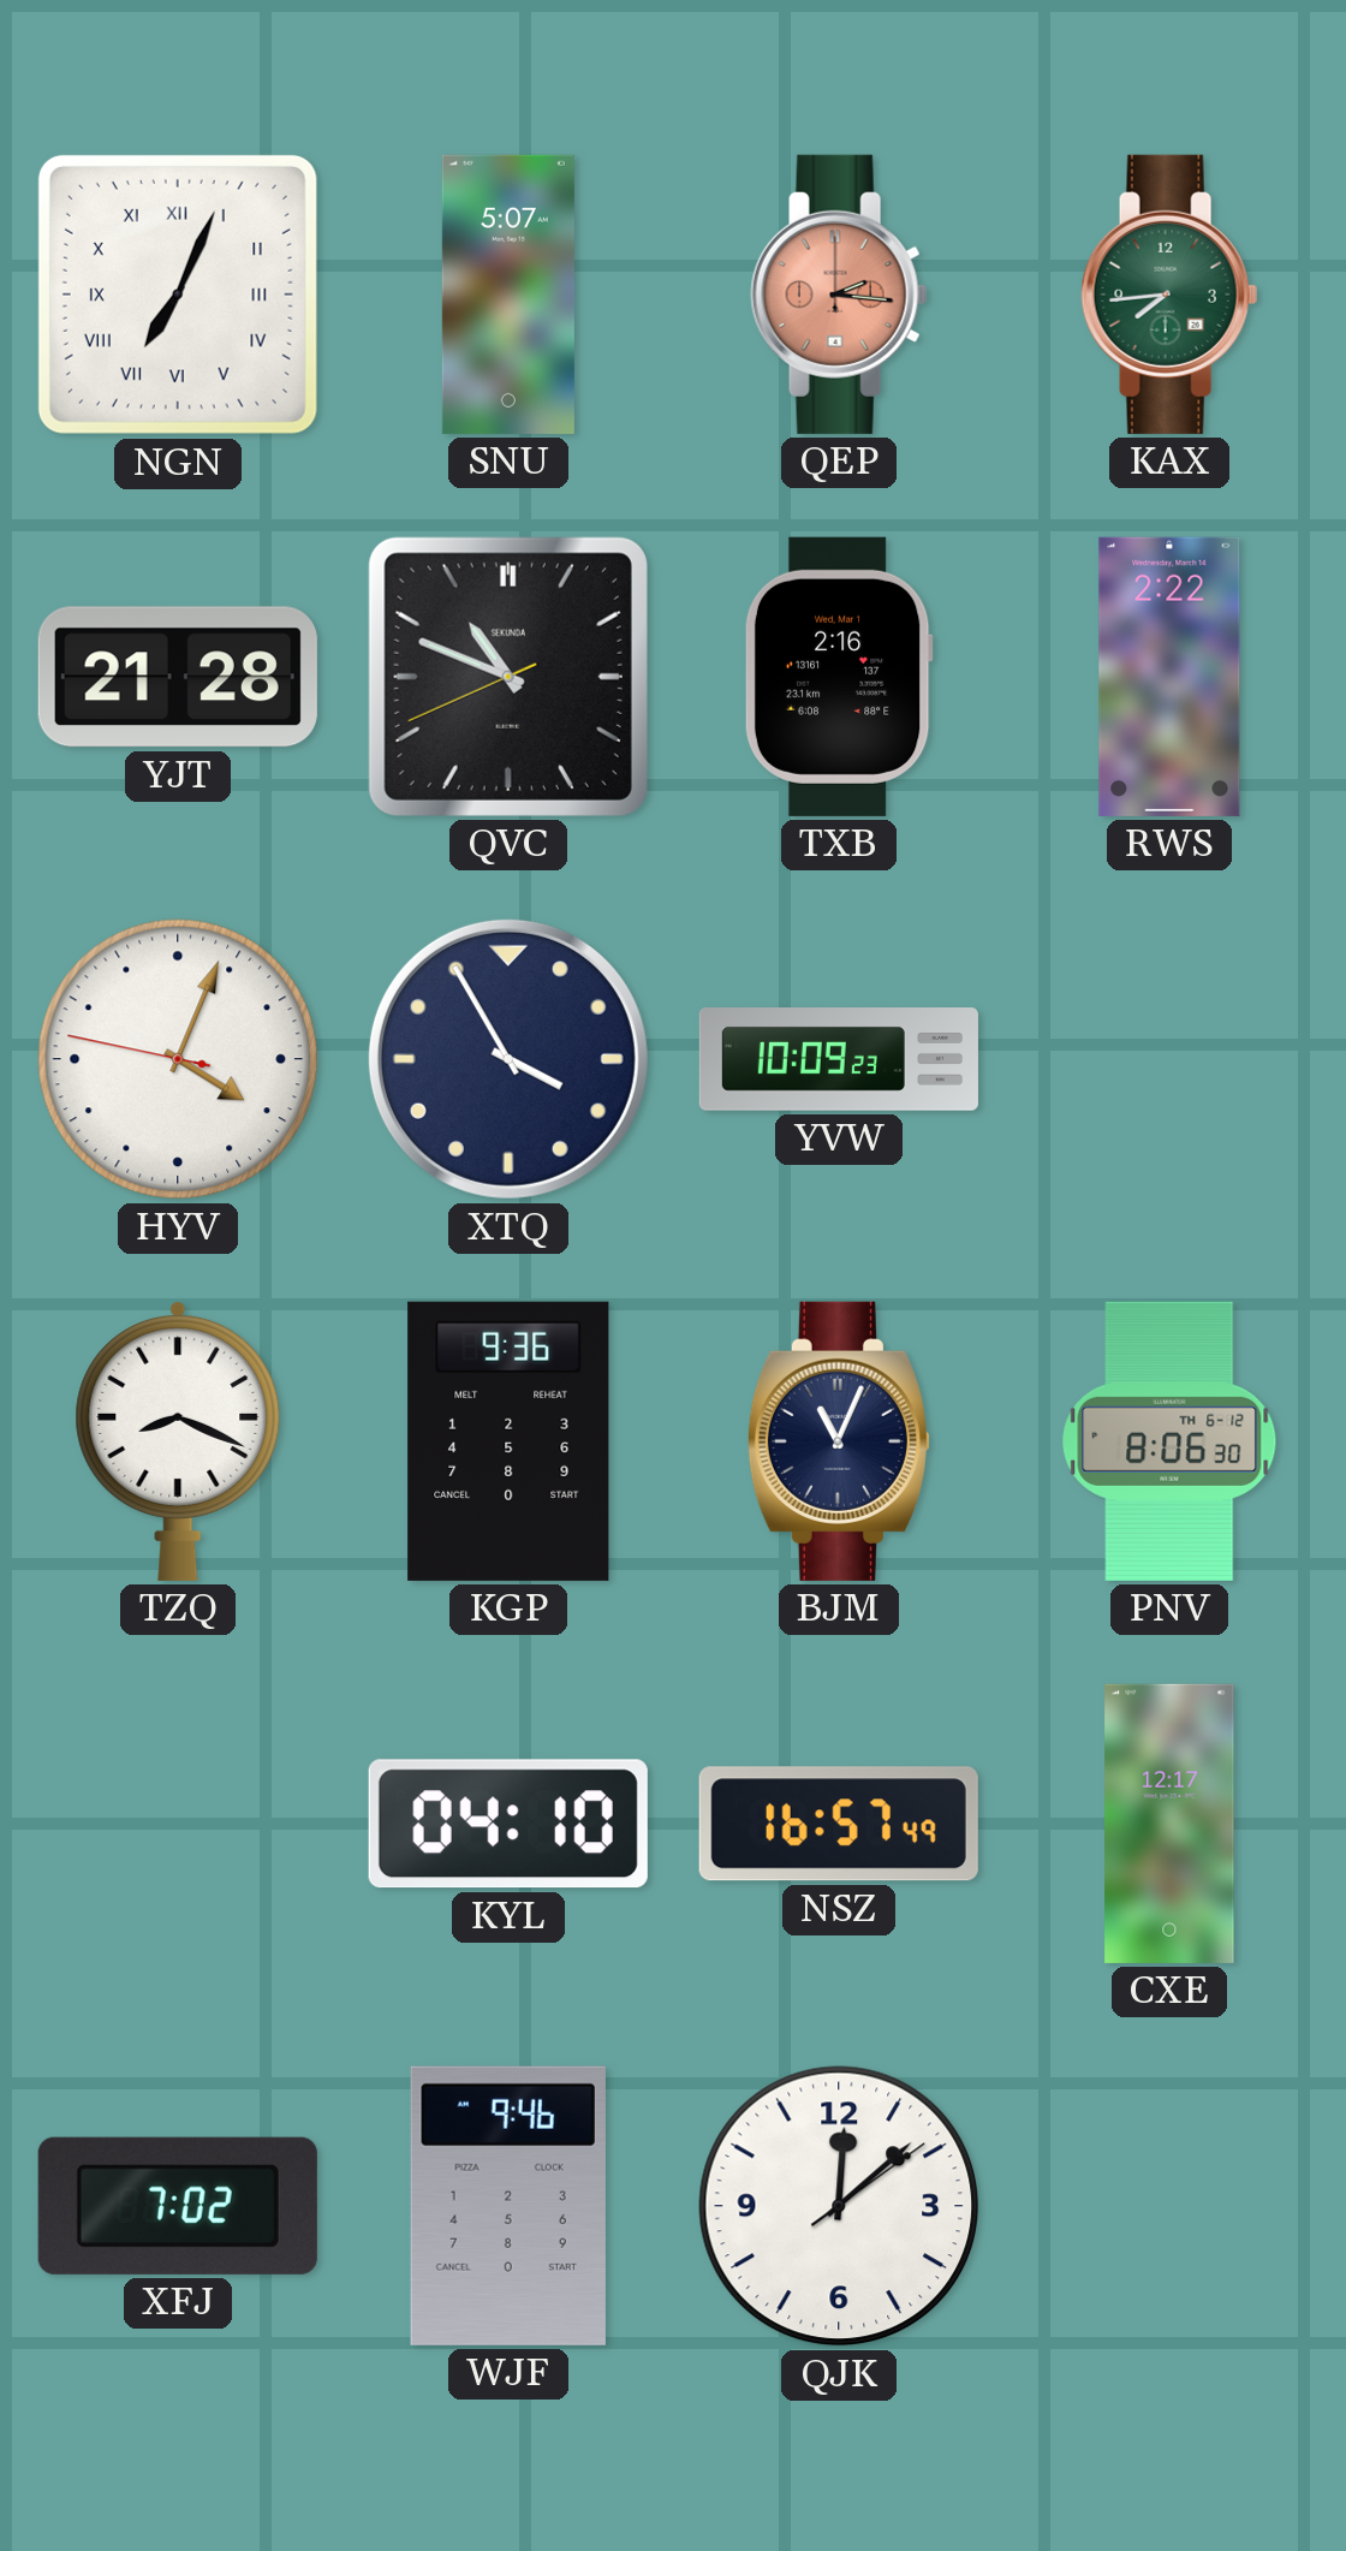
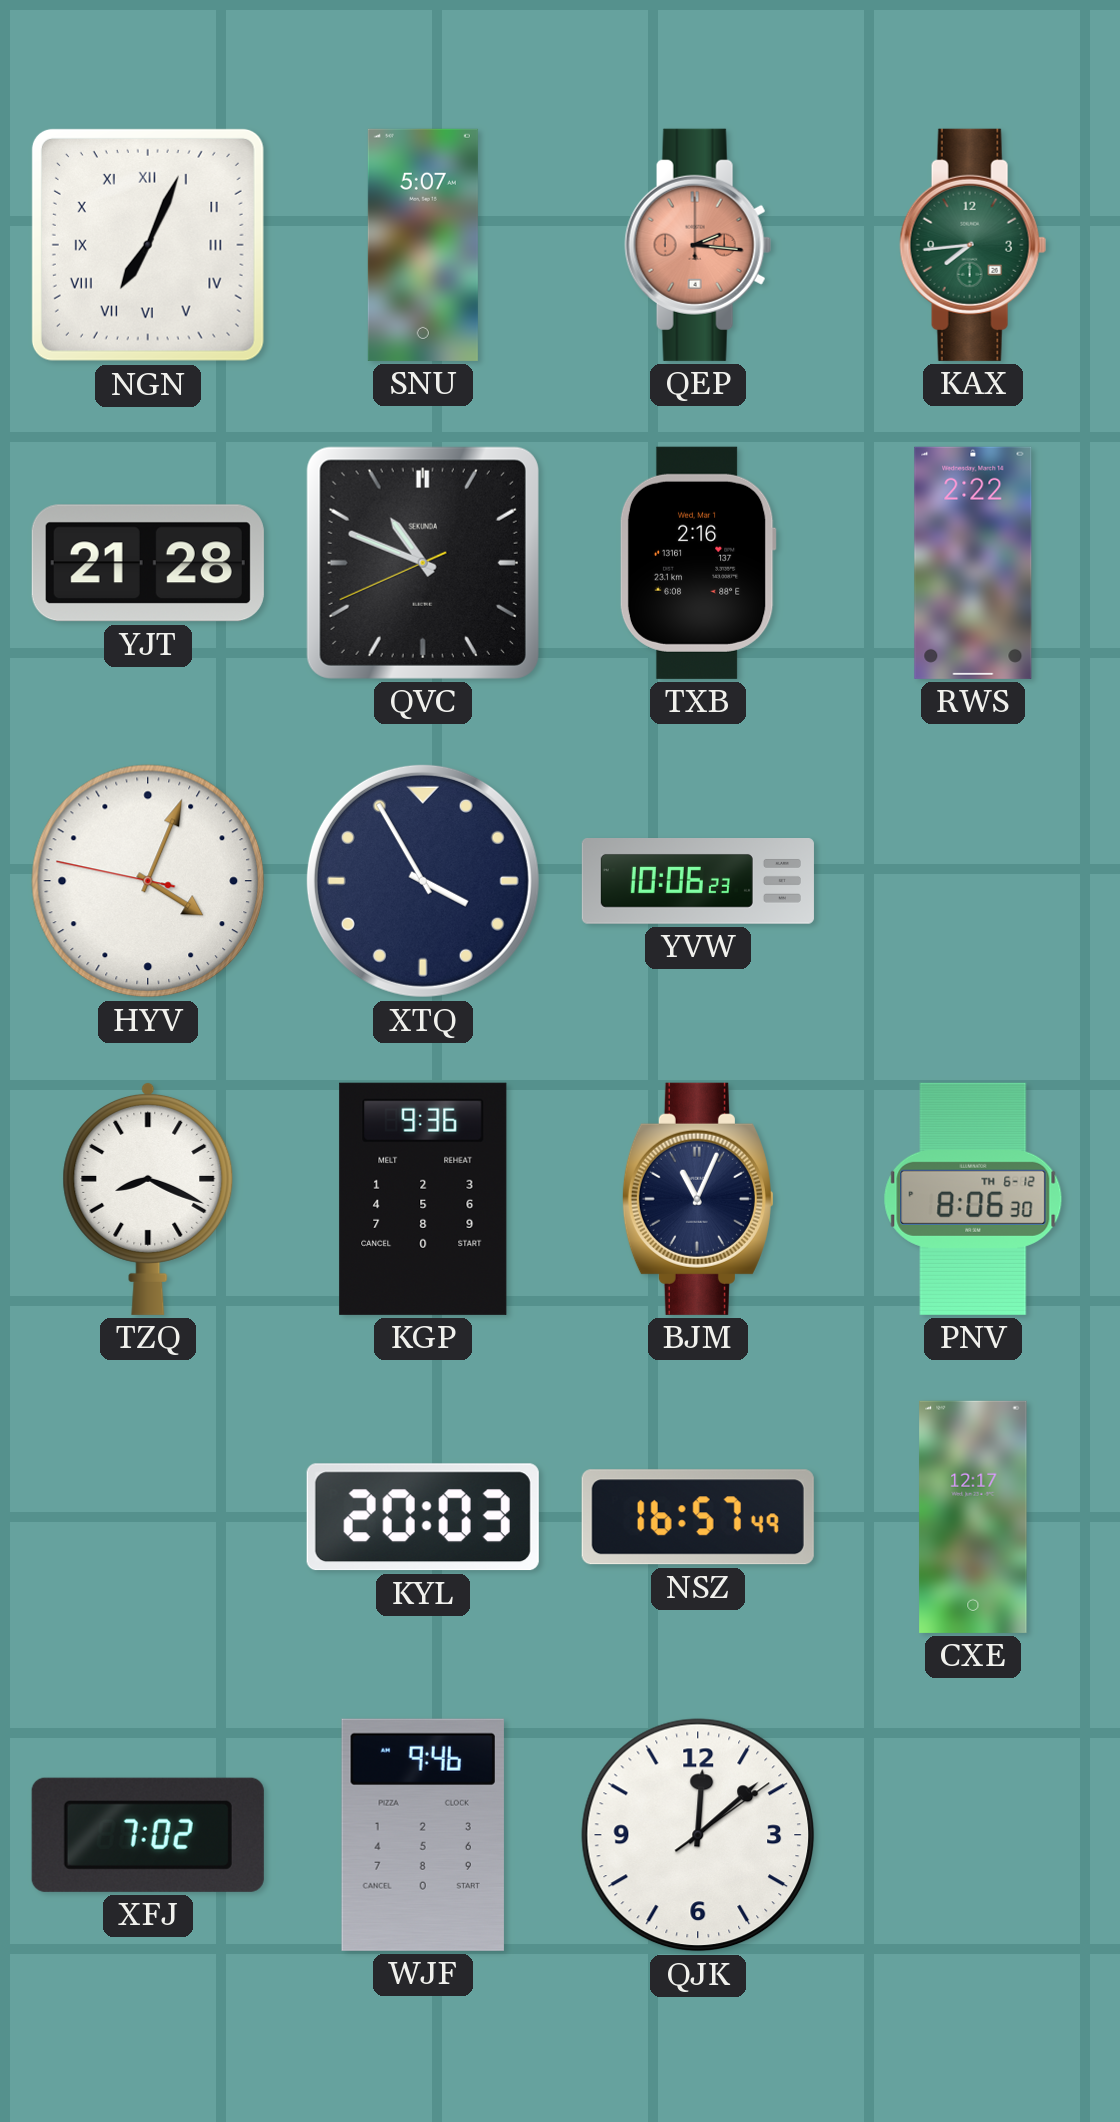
YVW: 10:09 -> 10:06
KYL: 04:10 -> 20:03
